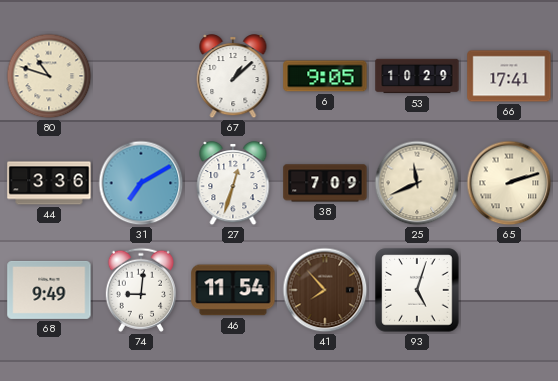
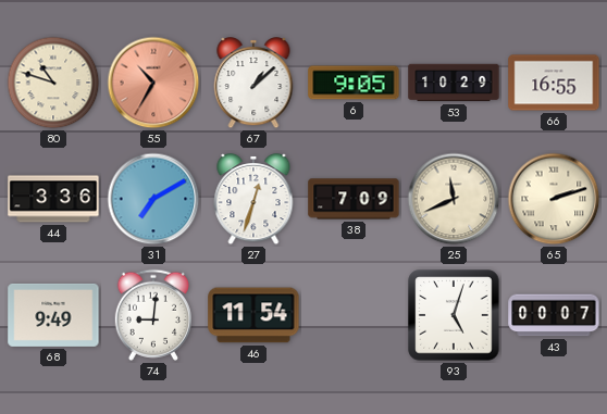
55: none -> 10:35
66: 17:41 -> 16:55
41: 7:53 -> none
43: none -> 00:07
